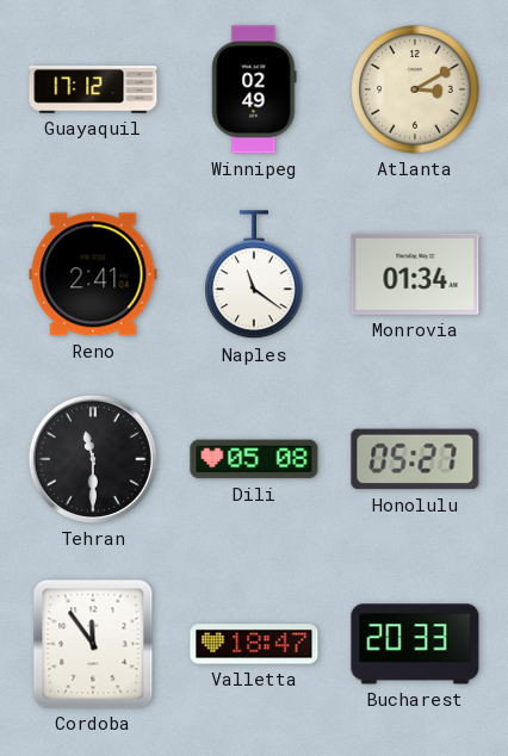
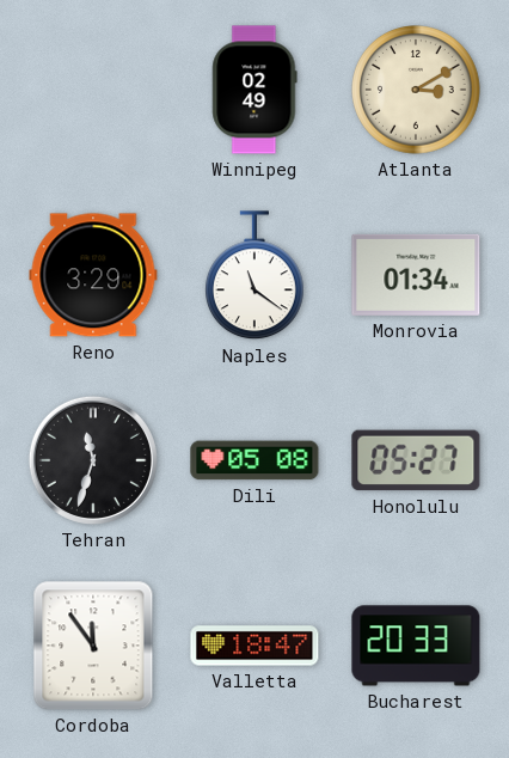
Guayaquil: 17:12 -> none
Reno: 2:41 -> 3:29
Tehran: 11:30 -> 11:33
